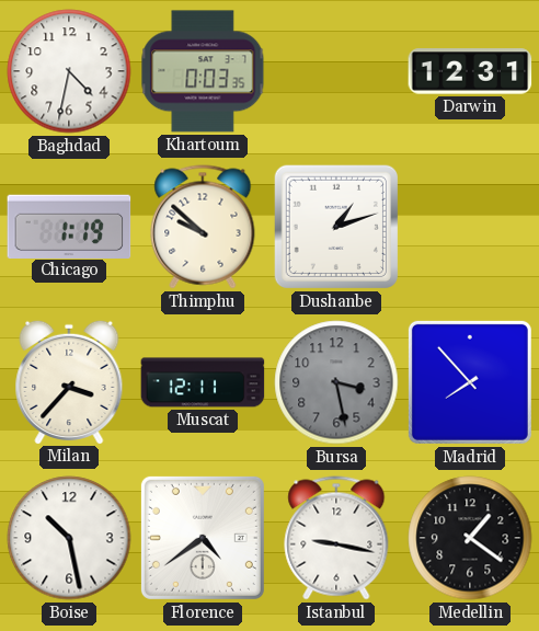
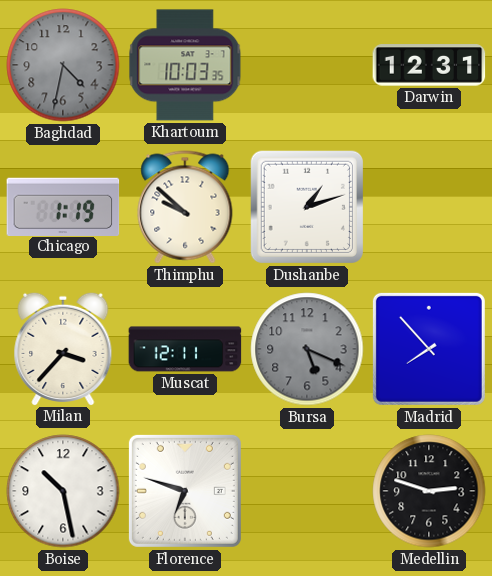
Baghdad dial: white -> grey
Khartoum: 0:03 -> 10:03
Bursa: 3:28 -> 5:19
Florence: 4:39 -> 6:48
Istanbul: 9:17 -> none
Medellin: 1:21 -> 2:48
